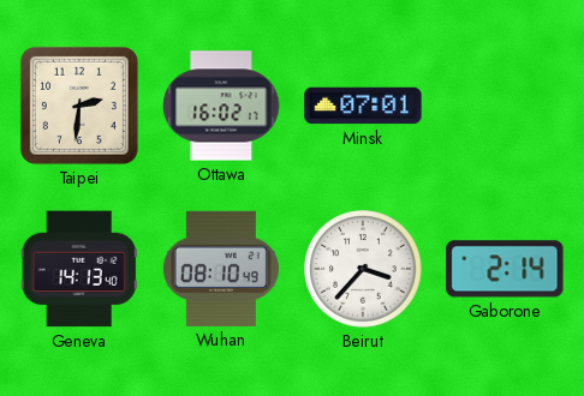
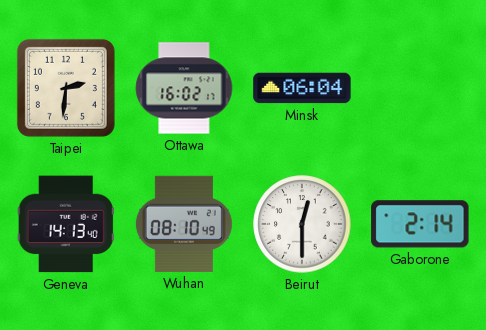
Minsk: 07:01 -> 06:04
Beirut: 3:37 -> 12:30
